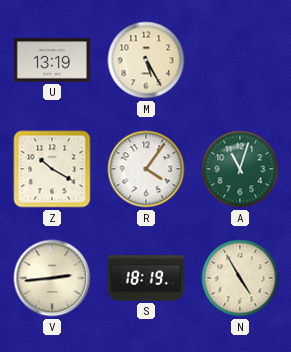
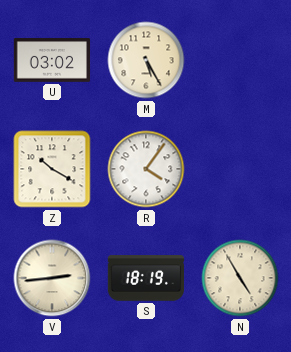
U: 13:19 -> 03:02
A: 11:03 -> none
